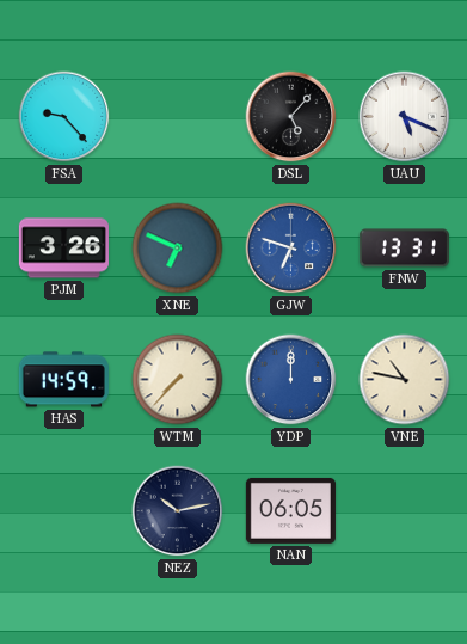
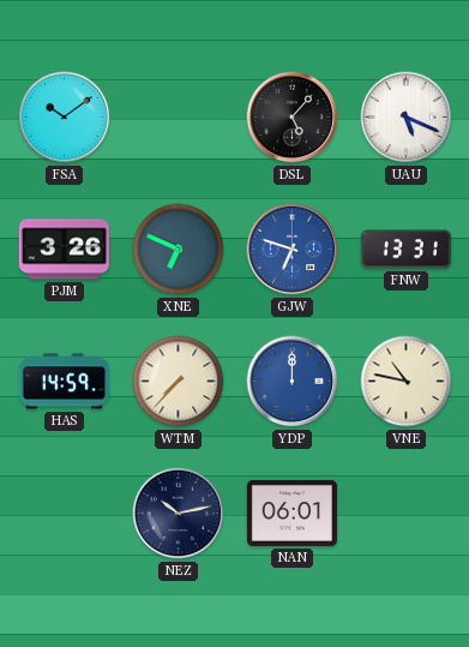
FSA: 9:23 -> 10:09
NAN: 06:05 -> 06:01
